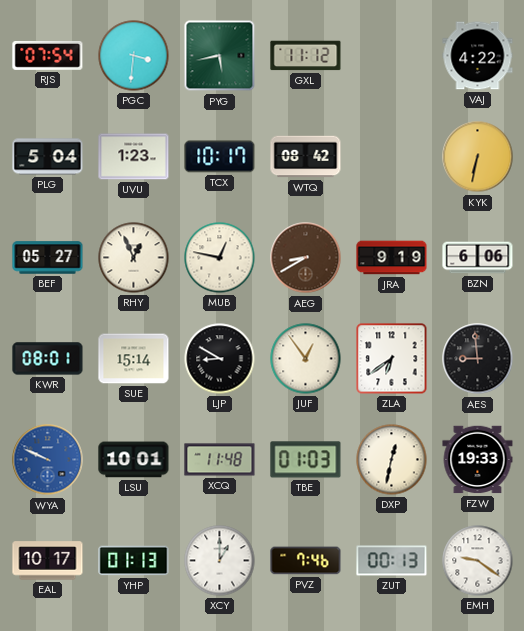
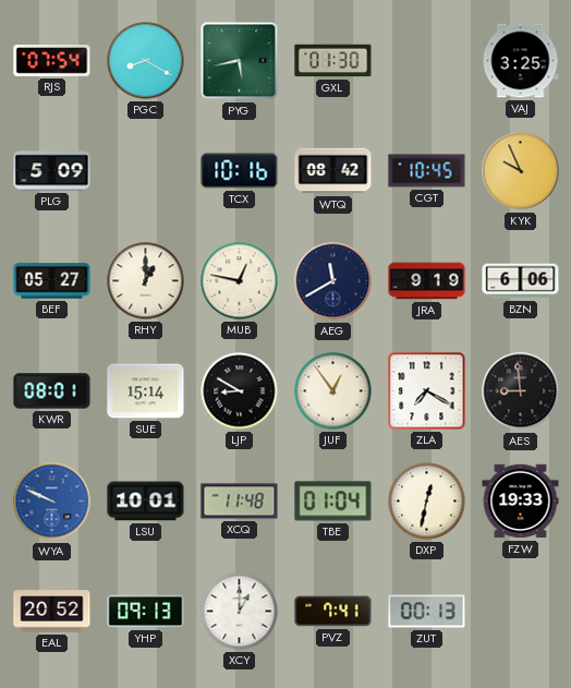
PGC: 3:31 -> 8:20
GXL: 11:12 -> 01:30
VAJ: 4:22 -> 3:25
PLG: 5:04 -> 5:09
UVU: 1:23 -> none
TCX: 10:17 -> 10:16
CGT: none -> 10:45
KYK: 6:32 -> 9:56
RHY: 12:56 -> 1:00
AEG: 8:40 -> 11:40
AEG dial: brown -> navy
ZLA: 6:39 -> 7:20
TBE: 01:03 -> 01:04
EAL: 10:17 -> 20:52
YHP: 01:13 -> 09:13
PVZ: 7:46 -> 7:41
EMH: 9:21 -> none
